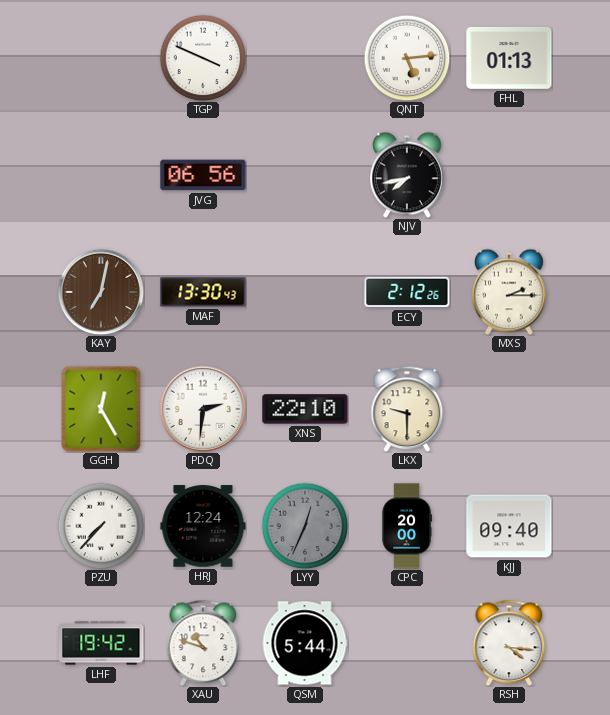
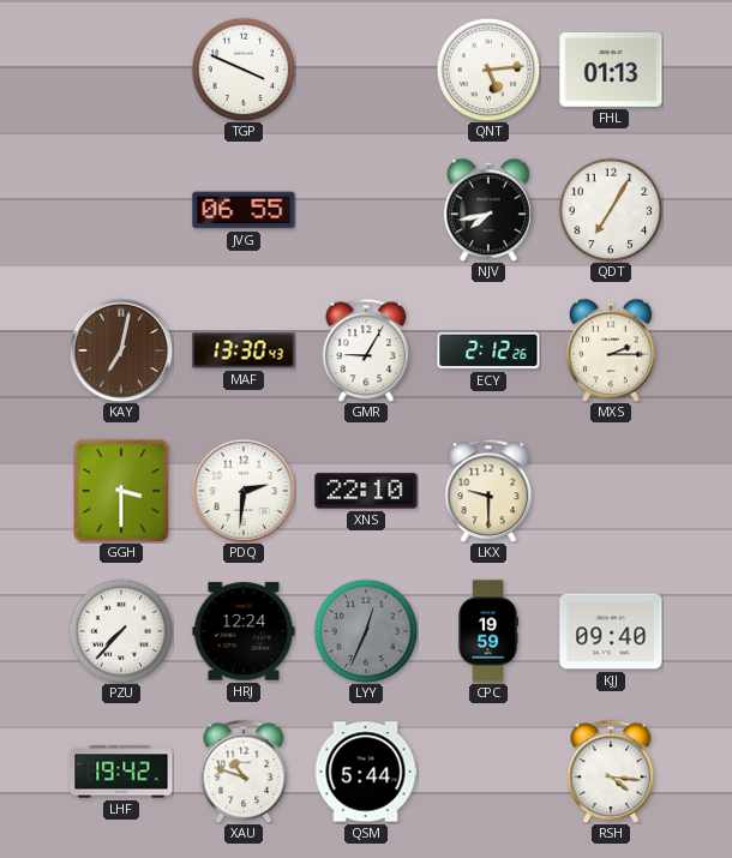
JVG: 06:56 -> 06:55
QDT: none -> 7:05
GMR: none -> 9:05
GGH: 12:25 -> 3:30
CPC: 20:00 -> 19:59
